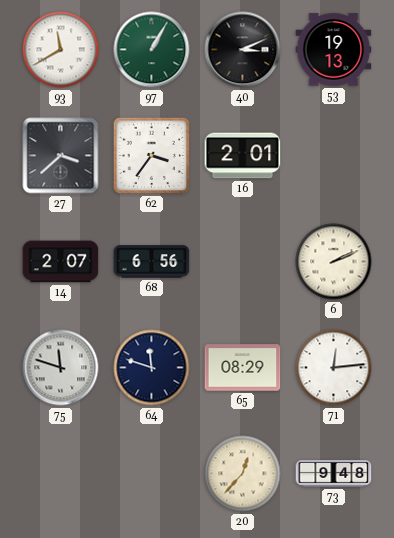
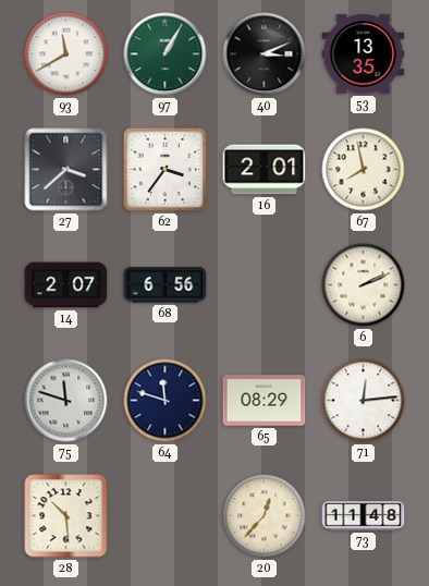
53: 19:13 -> 13:35
67: none -> 7:58
28: none -> 10:29
73: 9:48 -> 11:48
